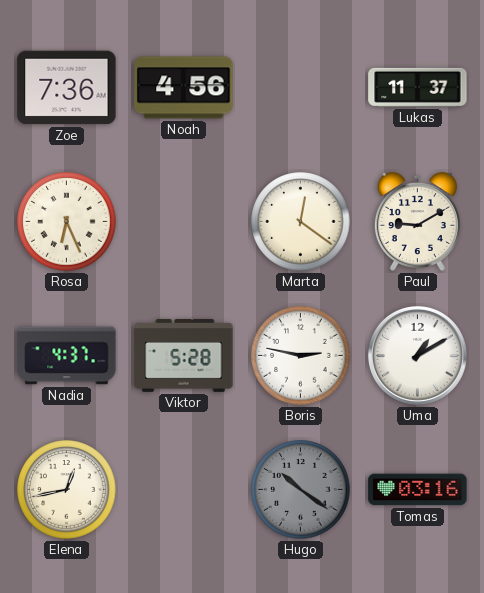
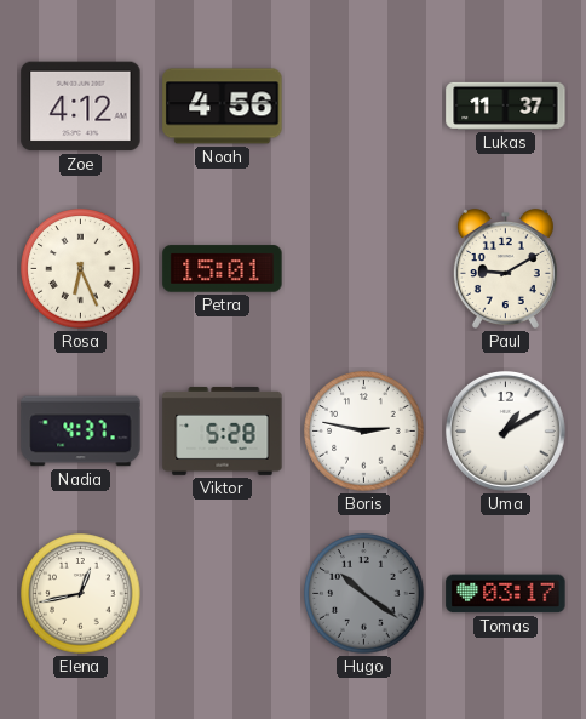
Zoe: 7:36 -> 4:12
Petra: none -> 15:01
Marta: 12:21 -> none
Tomas: 03:16 -> 03:17
